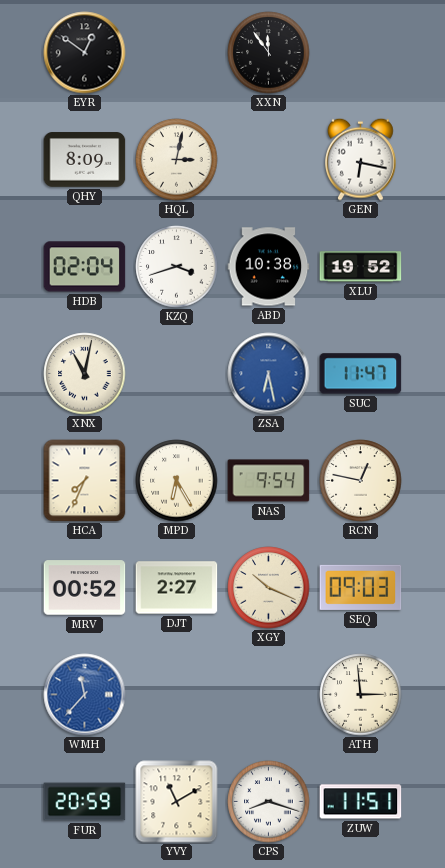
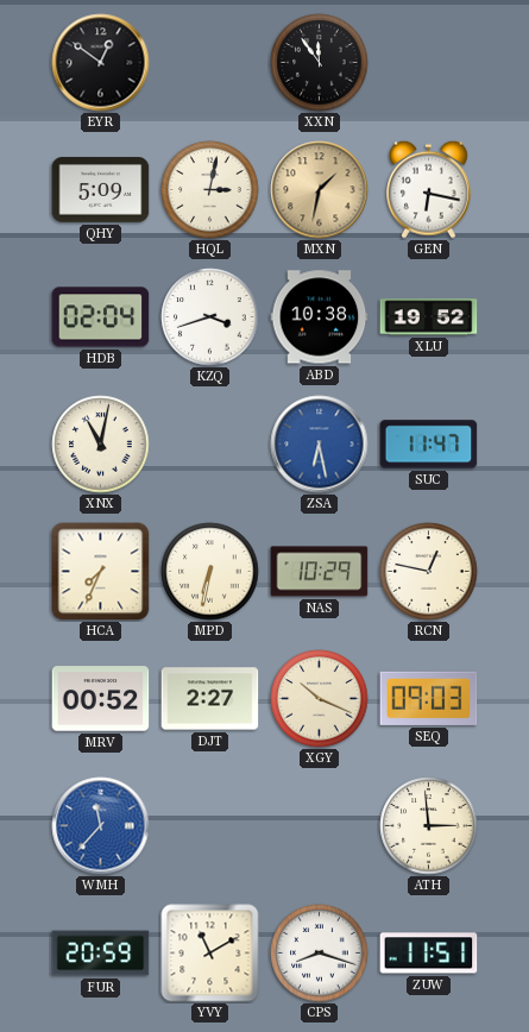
QHY: 8:09 -> 5:09
MXN: none -> 1:32
MPD: 6:25 -> 6:32
NAS: 9:54 -> 10:29
